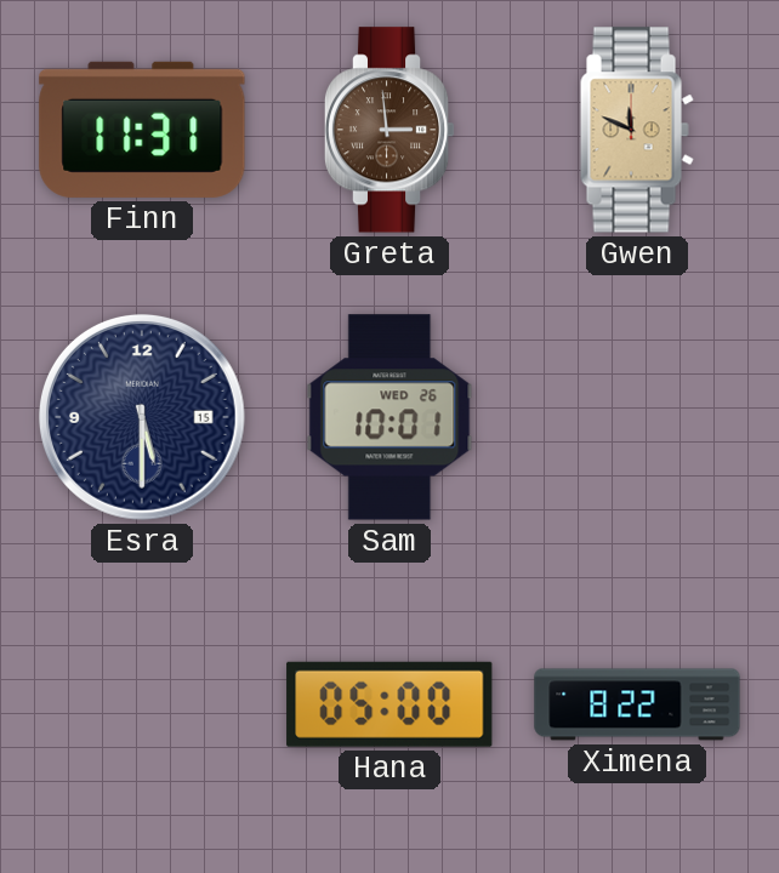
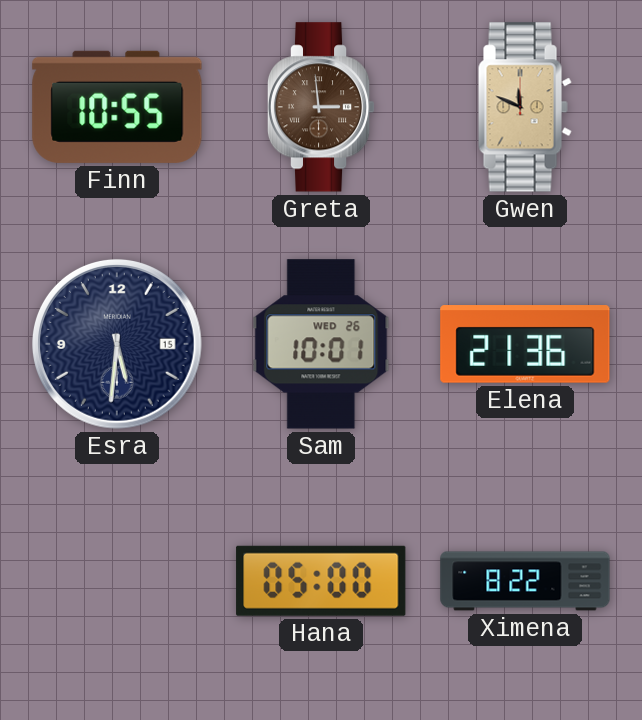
Finn: 11:31 -> 10:55
Esra: 5:30 -> 5:31
Elena: none -> 21:36
